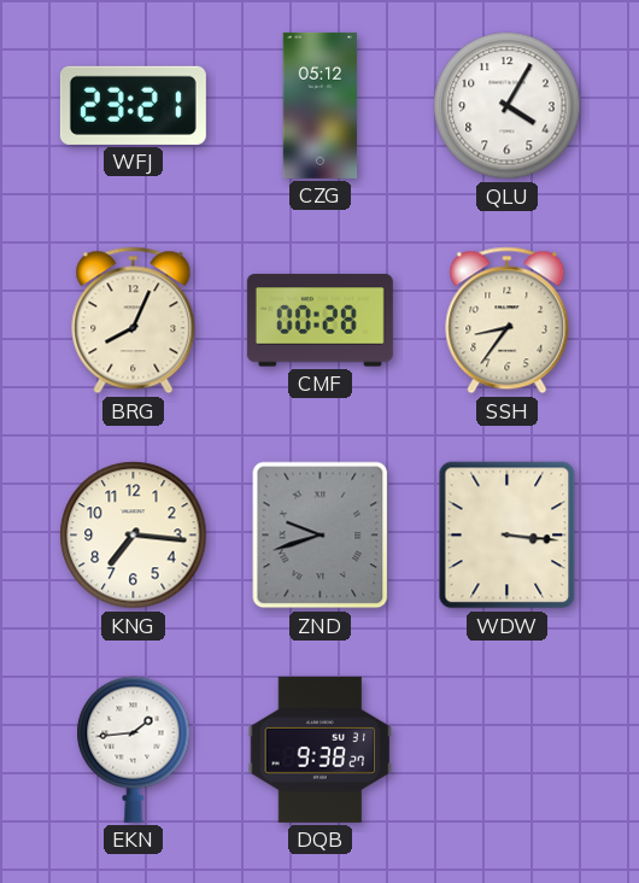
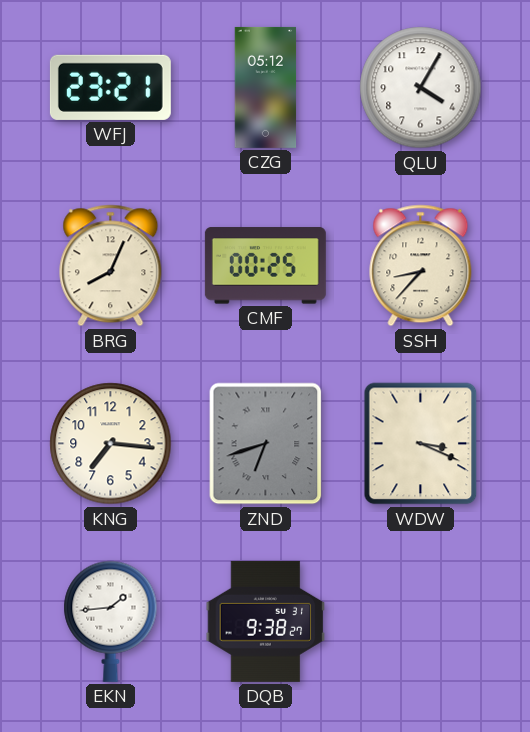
CMF: 00:28 -> 00:25
SSH: 8:36 -> 8:37
ZND: 9:42 -> 6:42
WDW: 3:16 -> 3:19
